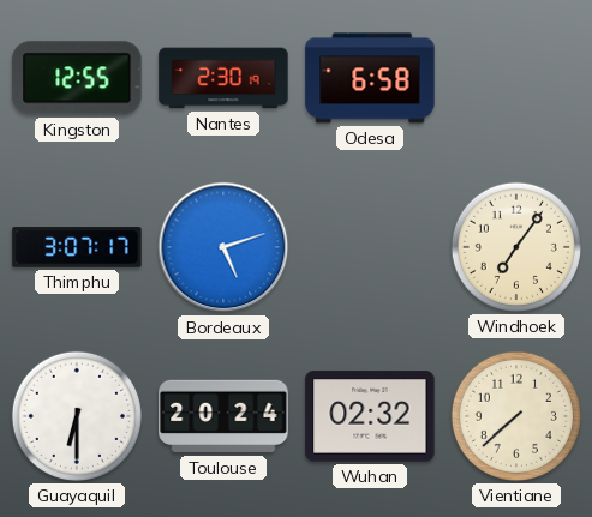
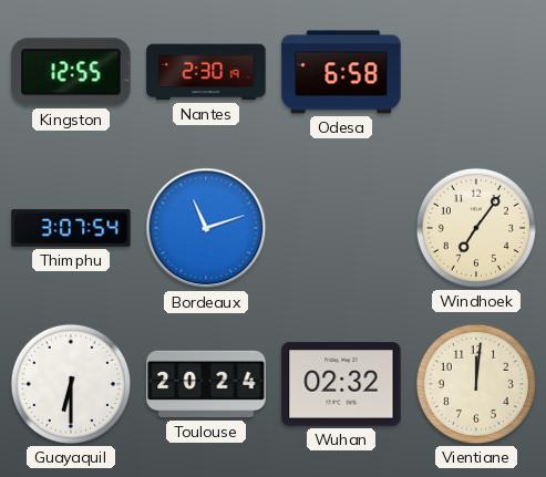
Thimphu: 3:07:17 -> 3:07:54
Bordeaux: 5:12 -> 11:12
Vientiane: 7:38 -> 12:01
